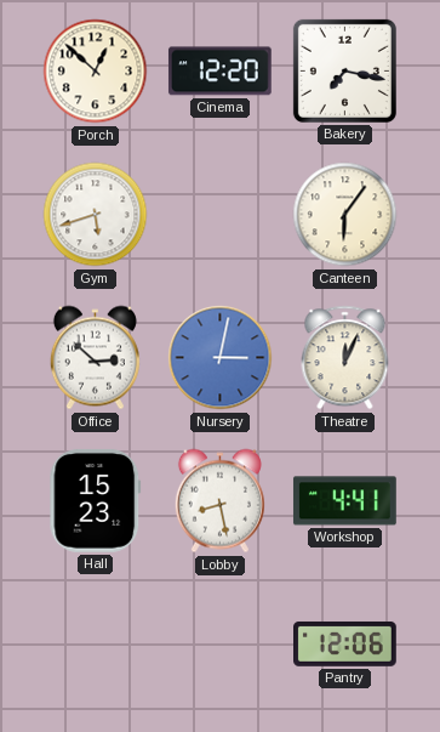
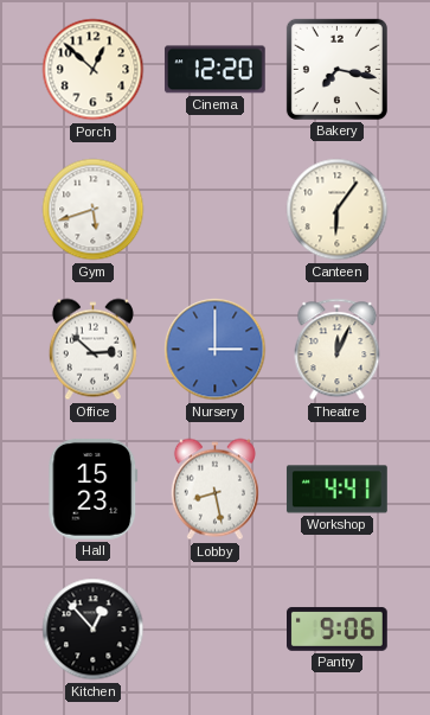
Nursery: 3:02 -> 3:00
Kitchen: none -> 12:53
Pantry: 12:06 -> 9:06
